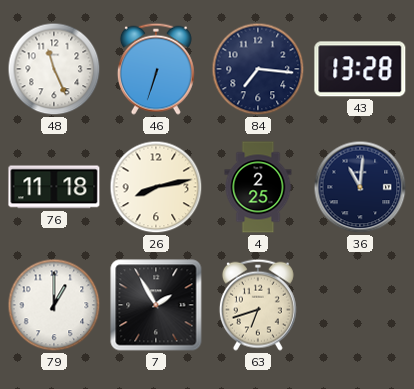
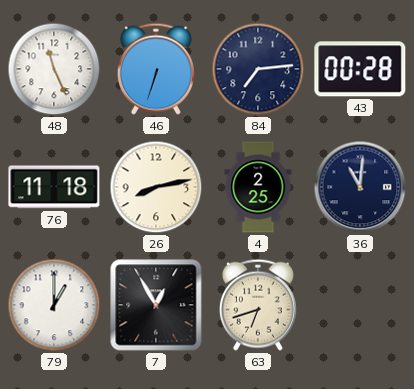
84: 7:16 -> 7:14
43: 13:28 -> 00:28
7: 1:55 -> 12:55
